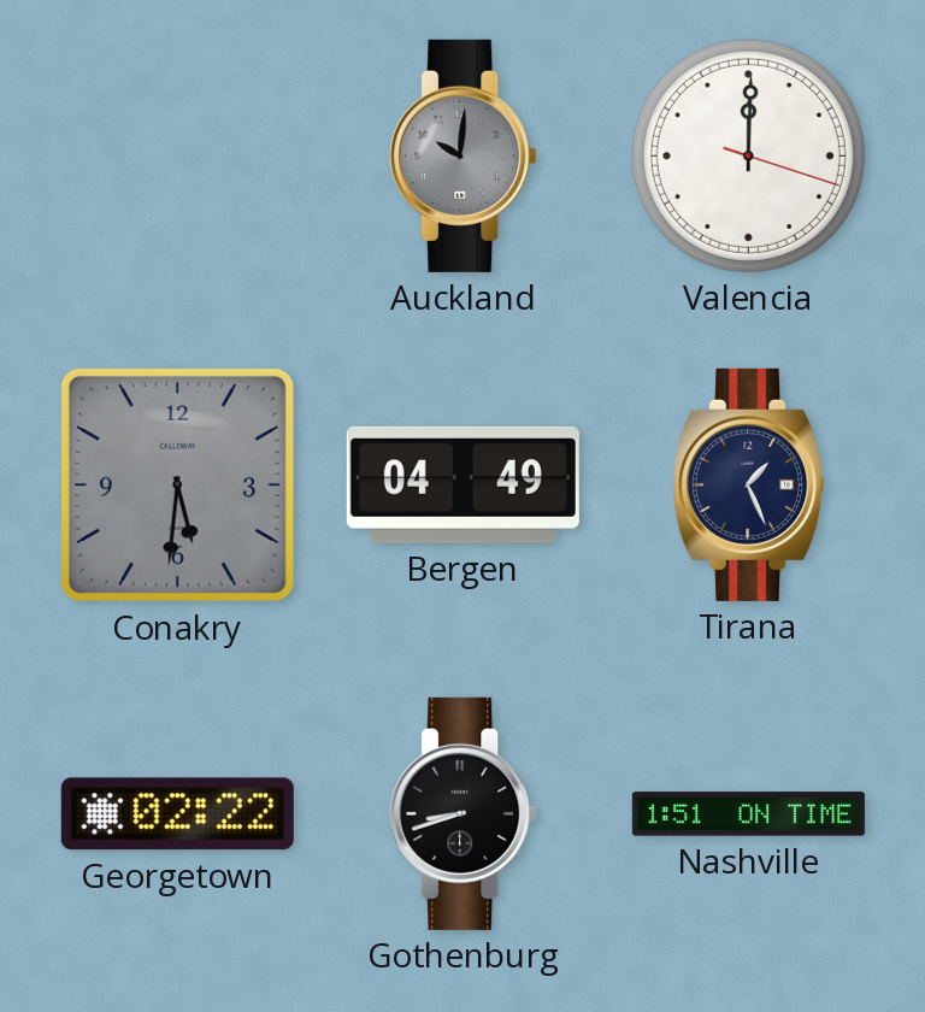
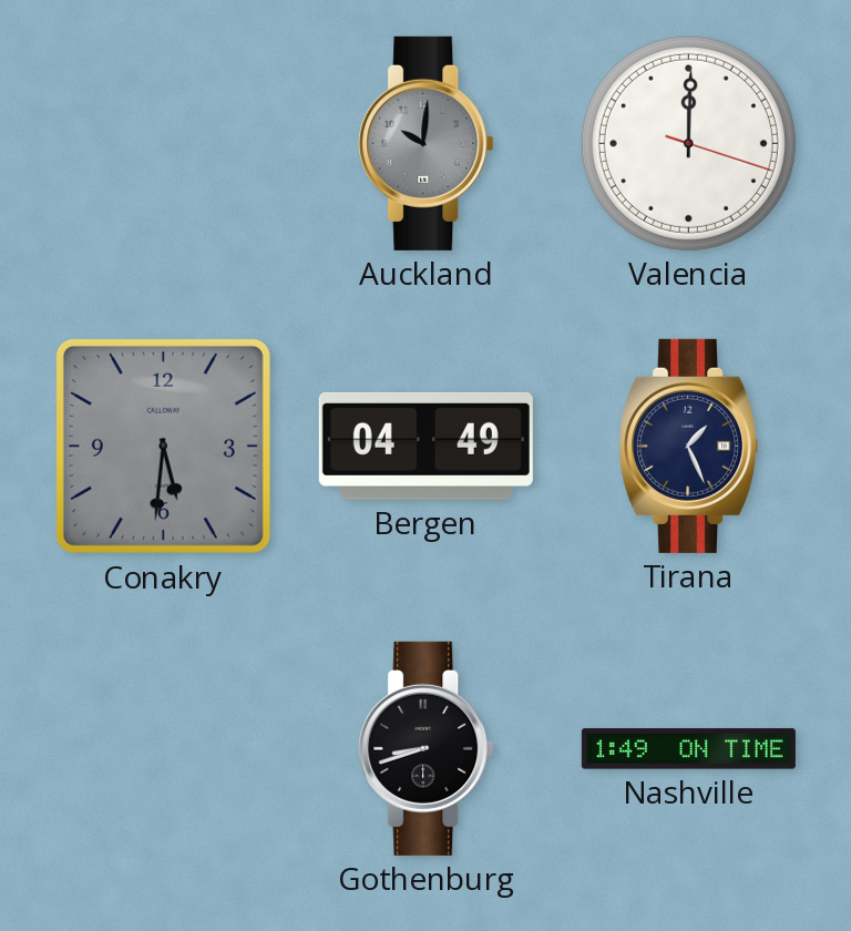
Georgetown: 02:22 -> none
Nashville: 1:51 -> 1:49
